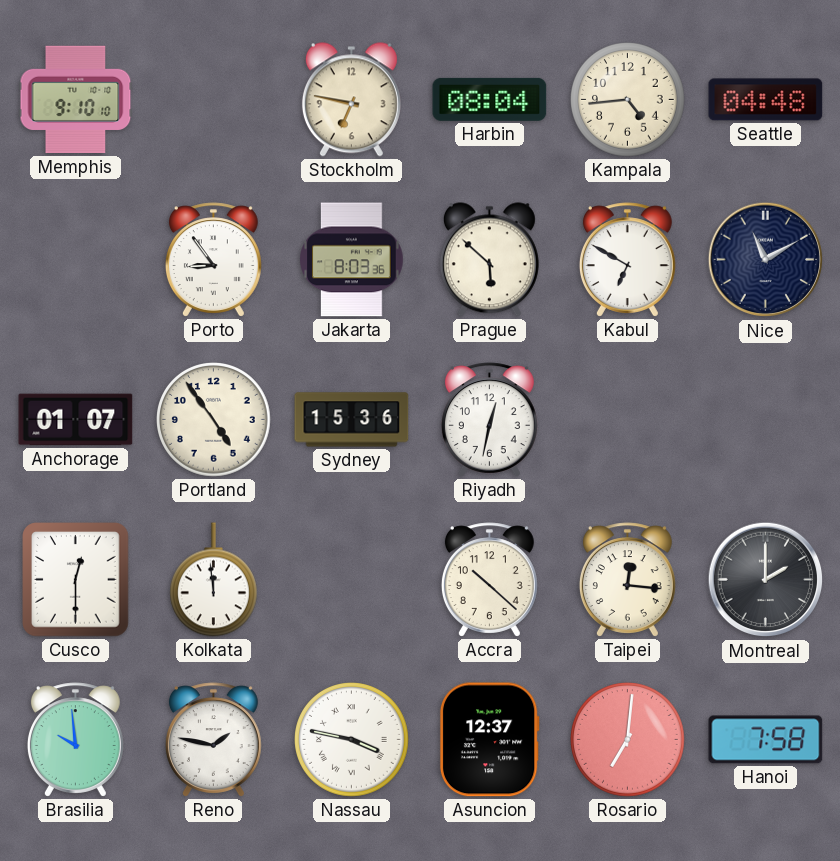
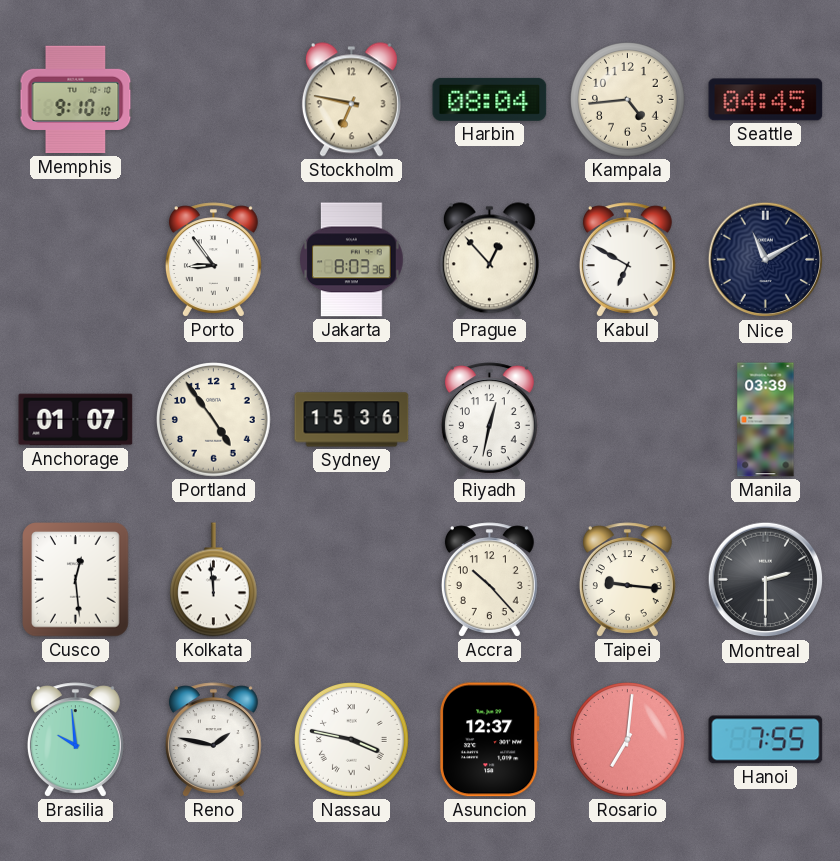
Seattle: 04:48 -> 04:45
Prague: 5:52 -> 12:53
Manila: none -> 03:39
Cusco: 12:30 -> 12:29
Accra: 10:22 -> 10:23
Taipei: 12:16 -> 9:16
Montreal: 2:00 -> 2:30
Hanoi: 7:58 -> 7:55
